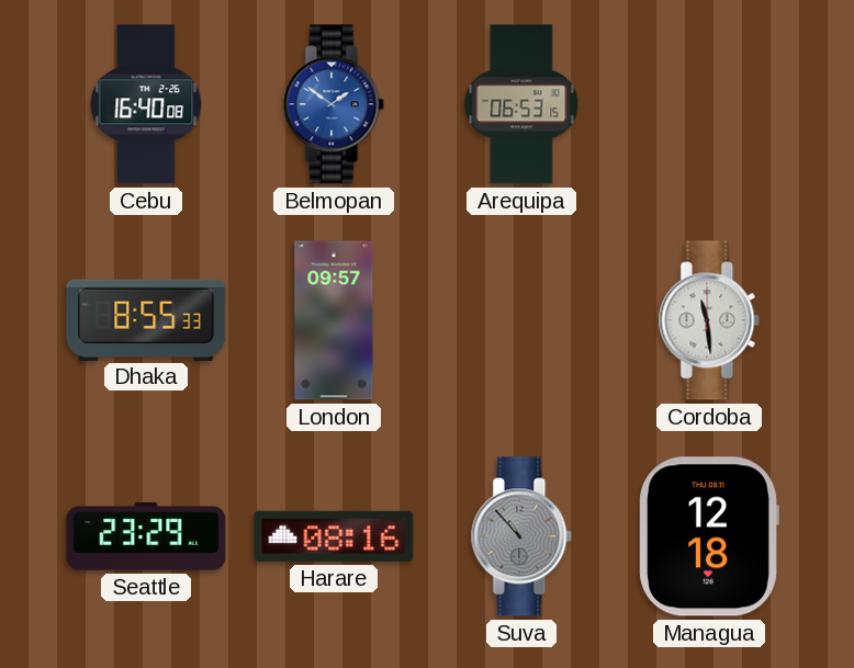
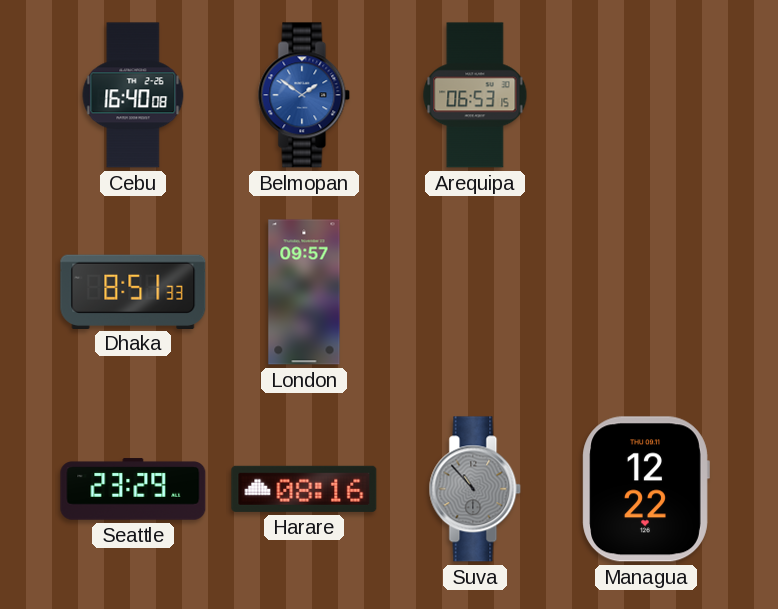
Dhaka: 8:55 -> 8:51
Cordoba: 11:29 -> none
Managua: 12:18 -> 12:22
